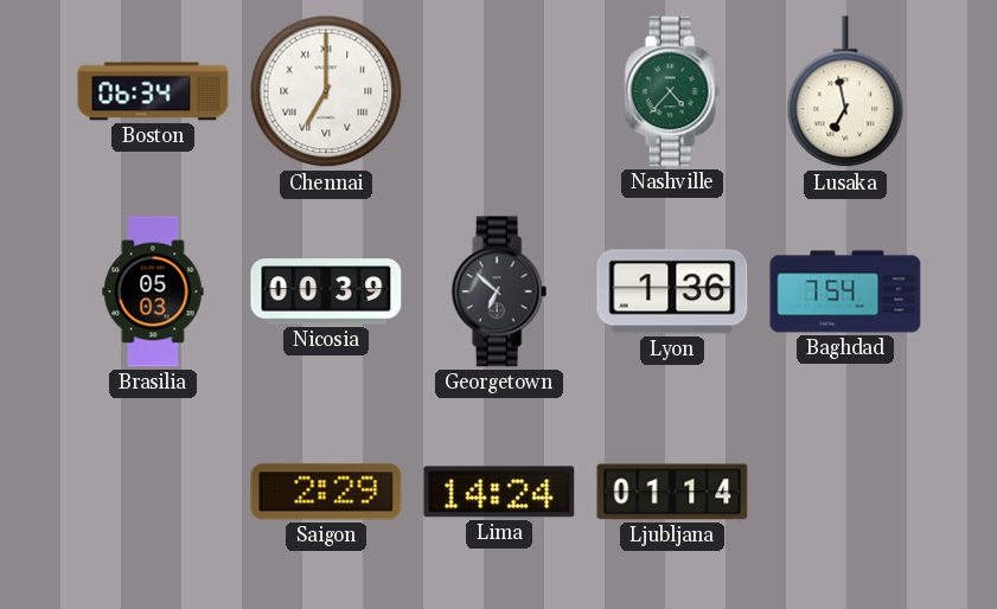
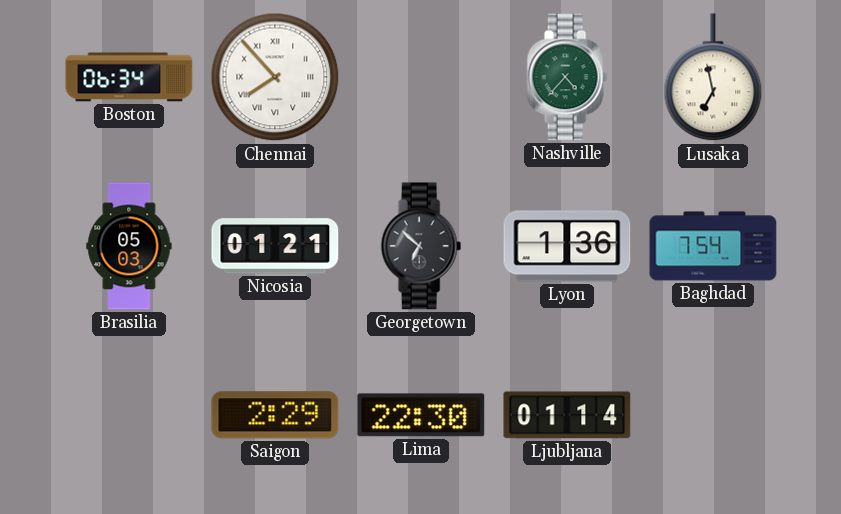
Chennai: 7:00 -> 7:53
Nicosia: 00:39 -> 01:21
Lima: 14:24 -> 22:30
